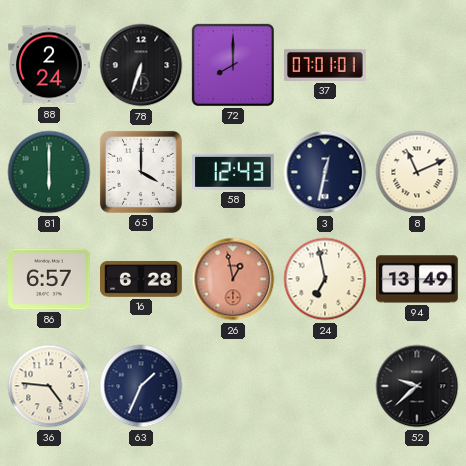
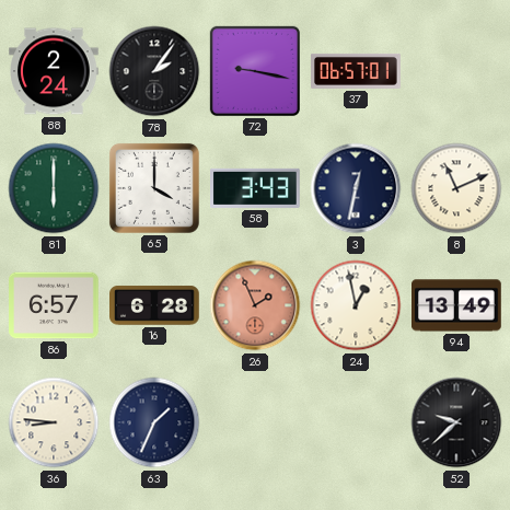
78: 6:33 -> 2:06
72: 8:00 -> 9:17
37: 07:01 -> 06:57
58: 12:43 -> 3:43
26: 12:58 -> 1:56
24: 6:58 -> 12:58
36: 4:46 -> 8:46
